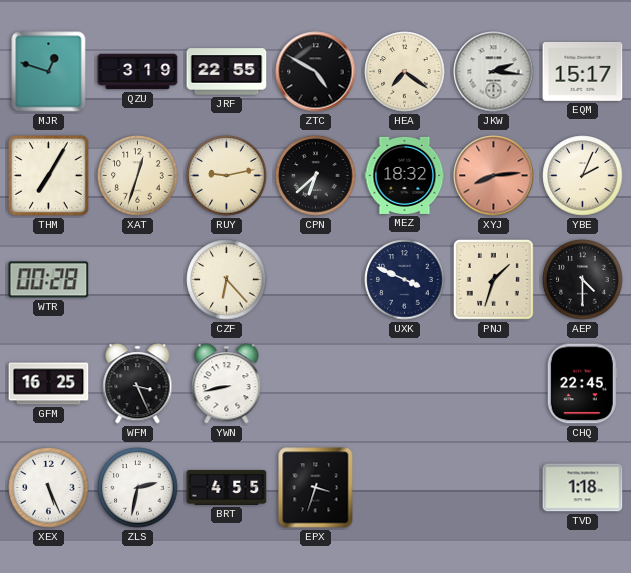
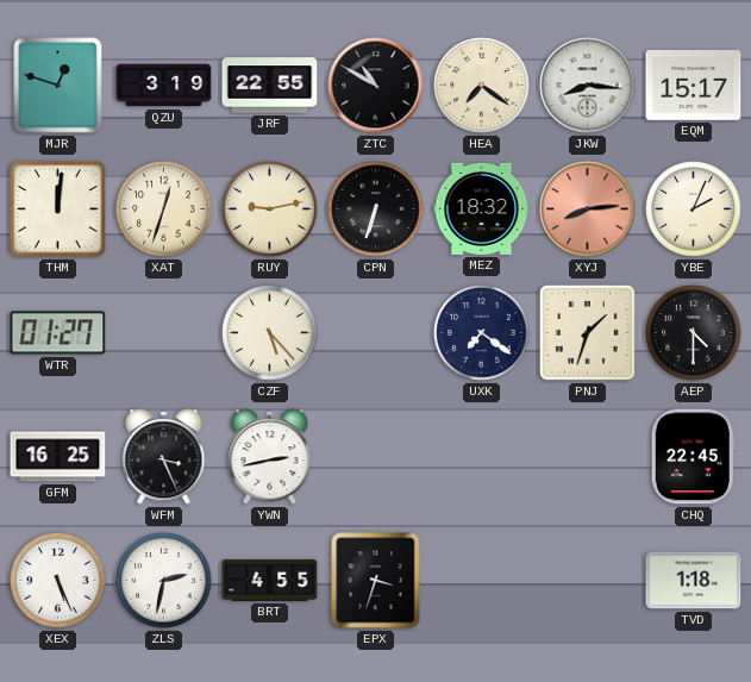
ZTC: 4:50 -> 10:50
JKW: 2:16 -> 8:16
THM: 7:05 -> 12:01
CPN: 6:38 -> 6:33
WTR: 00:28 -> 01:27
CZF: 6:23 -> 5:23
UXK: 3:49 -> 7:21
YWN: 8:43 -> 2:43
